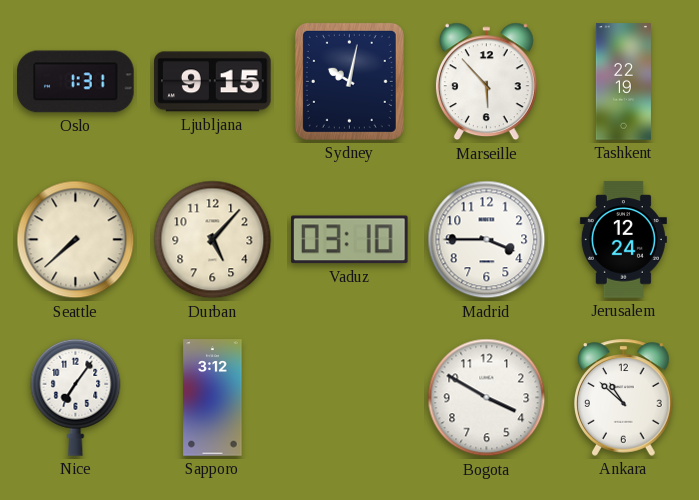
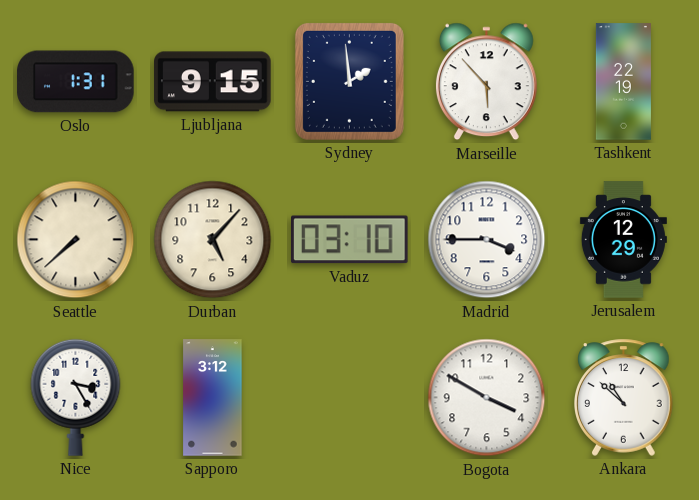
Sydney: 10:02 -> 1:59
Jerusalem: 12:24 -> 12:29
Nice: 7:06 -> 3:25
